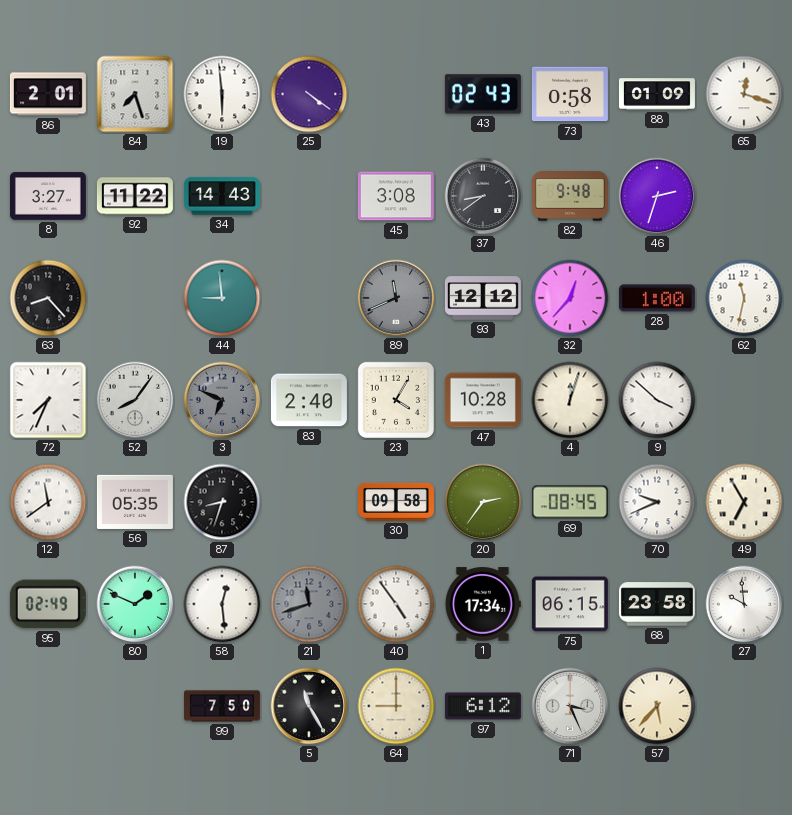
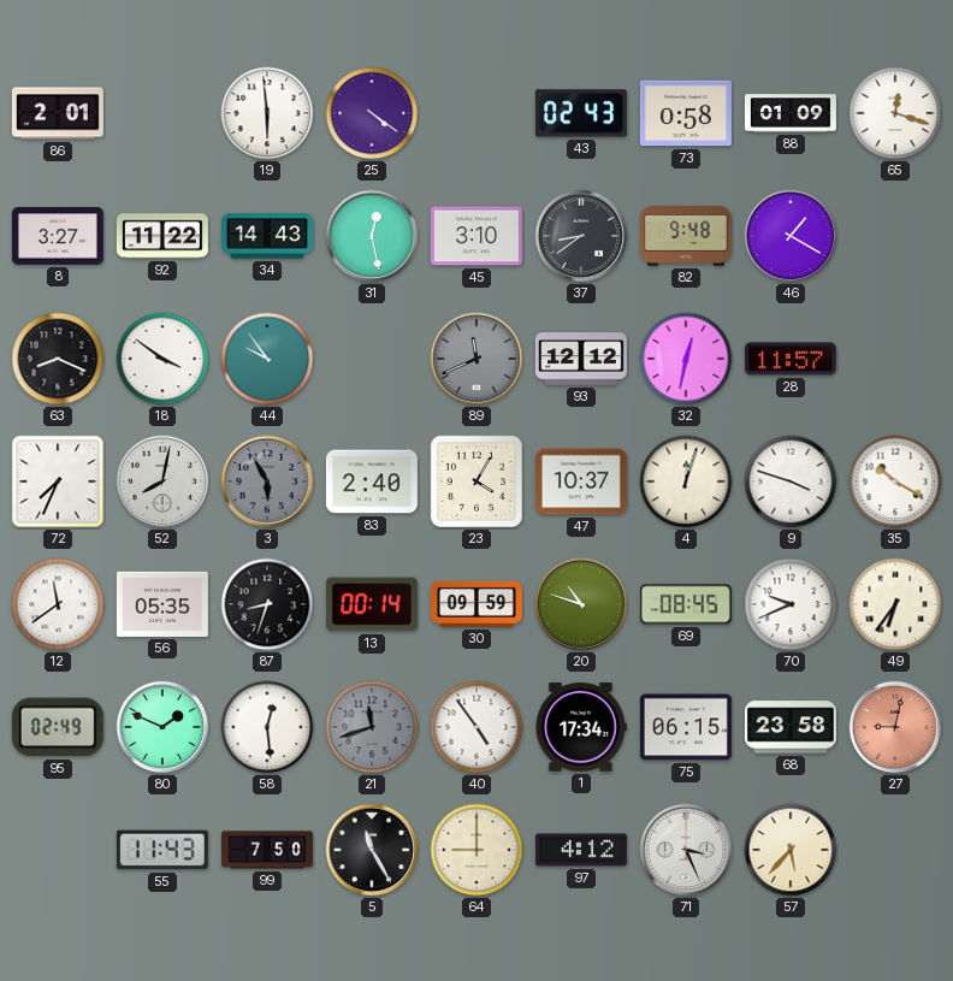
84: 7:27 -> none
31: none -> 12:28
45: 3:08 -> 3:10
46: 2:33 -> 1:20
63: 8:23 -> 8:19
18: none -> 3:51
44: 8:59 -> 9:54
32: 12:37 -> 12:32
28: 1:00 -> 11:57
62: 11:32 -> none
52: 8:06 -> 8:02
3: 6:49 -> 5:55
47: 10:28 -> 10:37
9: 3:52 -> 3:48
35: none -> 10:20
13: none -> 00:14
30: 09:58 -> 09:59
20: 2:36 -> 10:48
49: 6:55 -> 6:36
27: 9:59 -> 9:02
27 dial: white -> salmon
55: none -> 11:43
97: 6:12 -> 4:12
